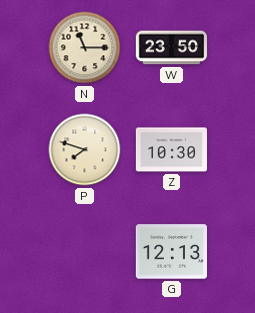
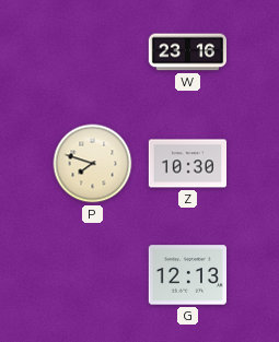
N: 11:15 -> none
W: 23:50 -> 23:16
